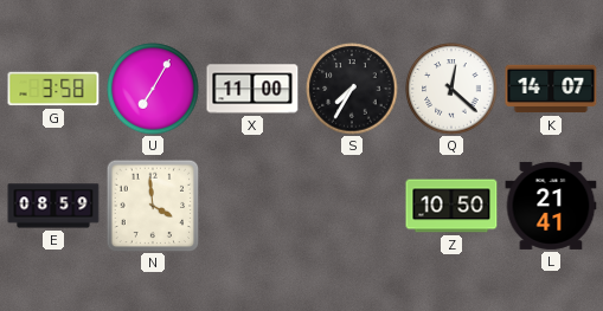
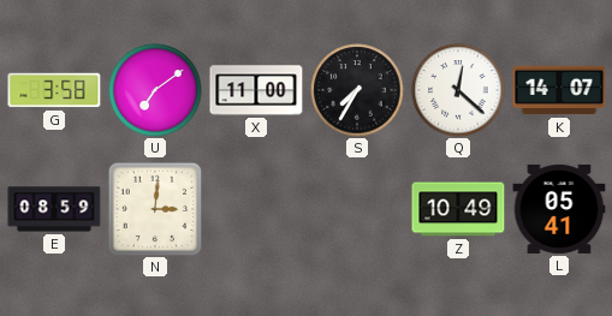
U: 7:05 -> 7:09
N: 3:59 -> 3:01
Z: 10:50 -> 10:49
L: 21:41 -> 05:41
